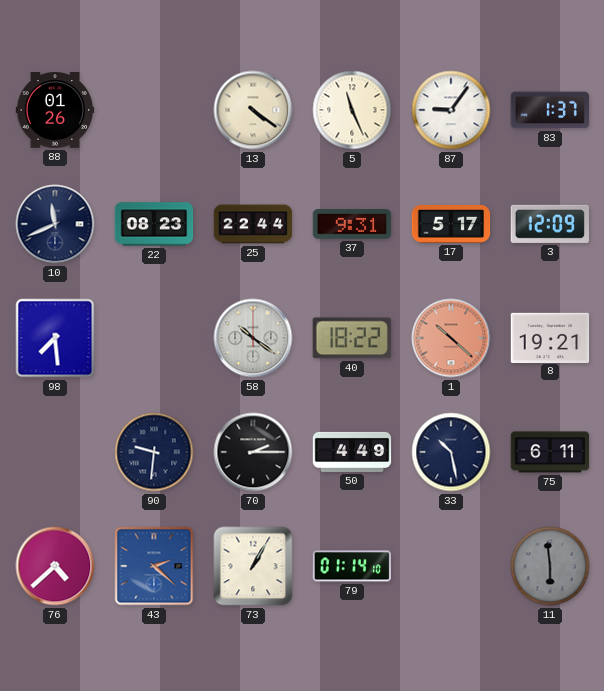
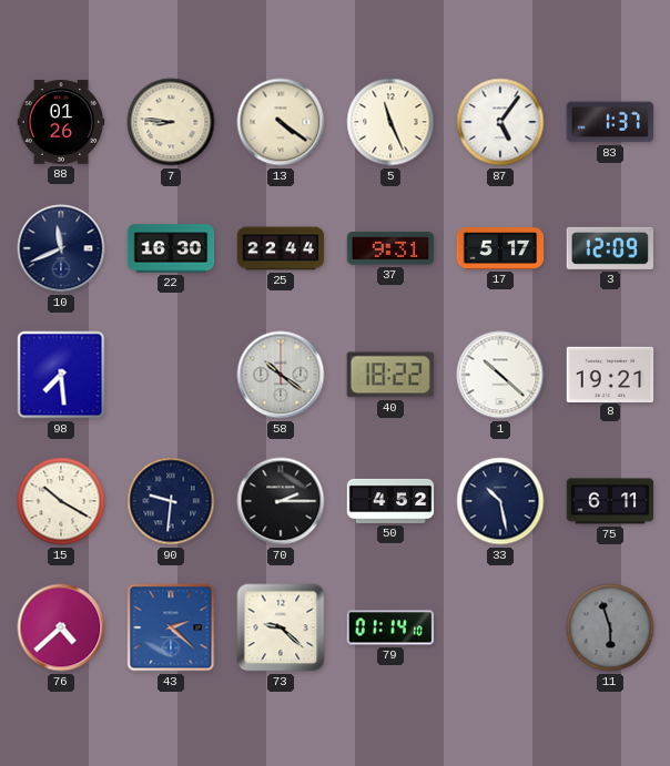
7: none -> 8:46
87: 9:06 -> 5:06
22: 08:23 -> 16:30
1 dial: salmon -> white
15: none -> 10:20
50: 4:49 -> 4:52
73: 1:05 -> 9:22
11: 5:59 -> 5:57
